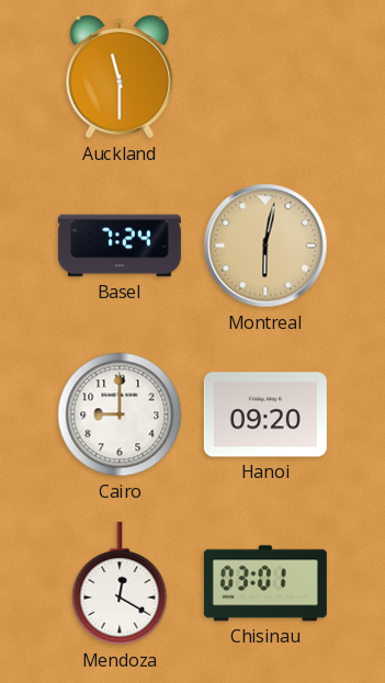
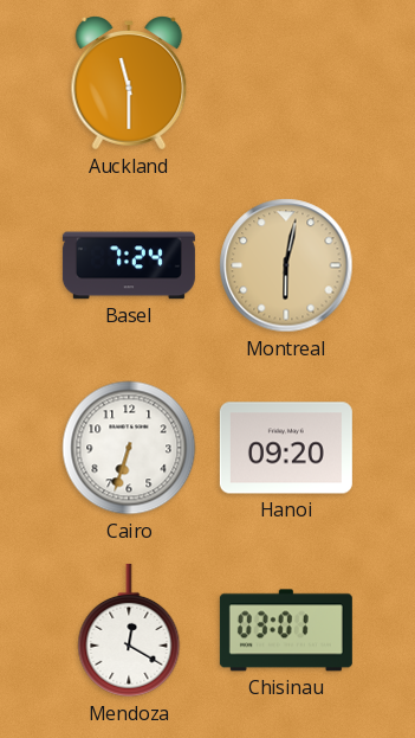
Cairo: 9:00 -> 6:33
